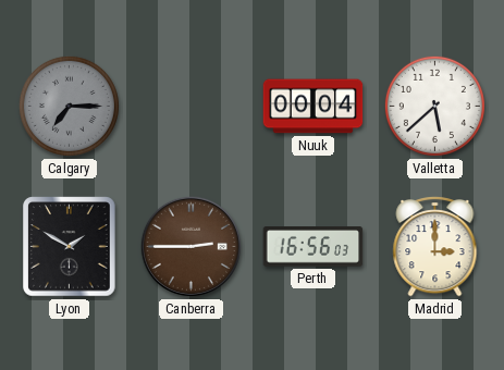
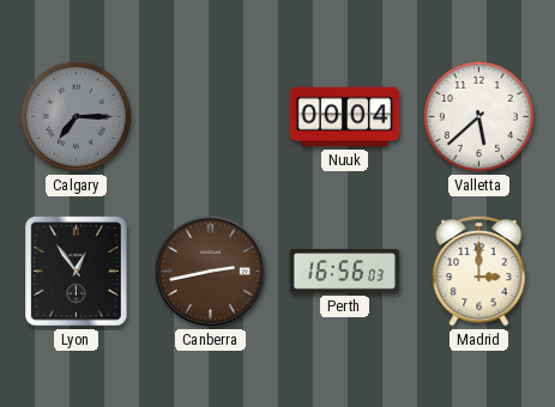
Lyon: 1:50 -> 12:54
Canberra: 2:45 -> 2:43
